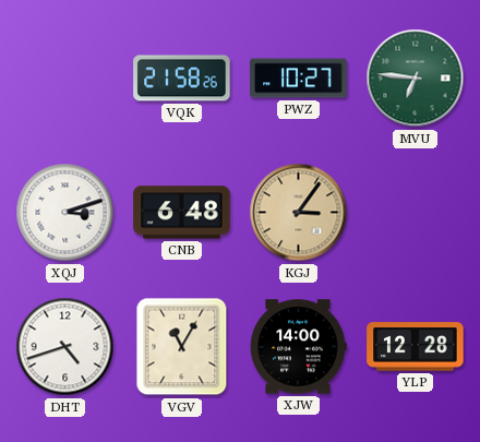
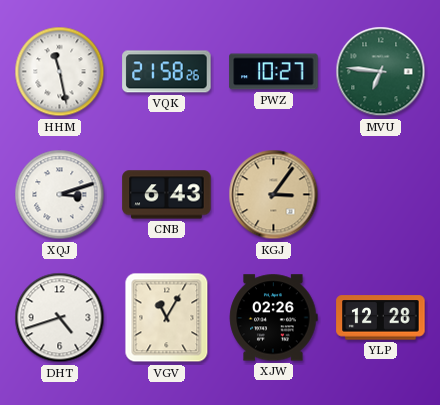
HHM: none -> 11:28
CNB: 6:48 -> 6:43
XJW: 14:00 -> 02:26
